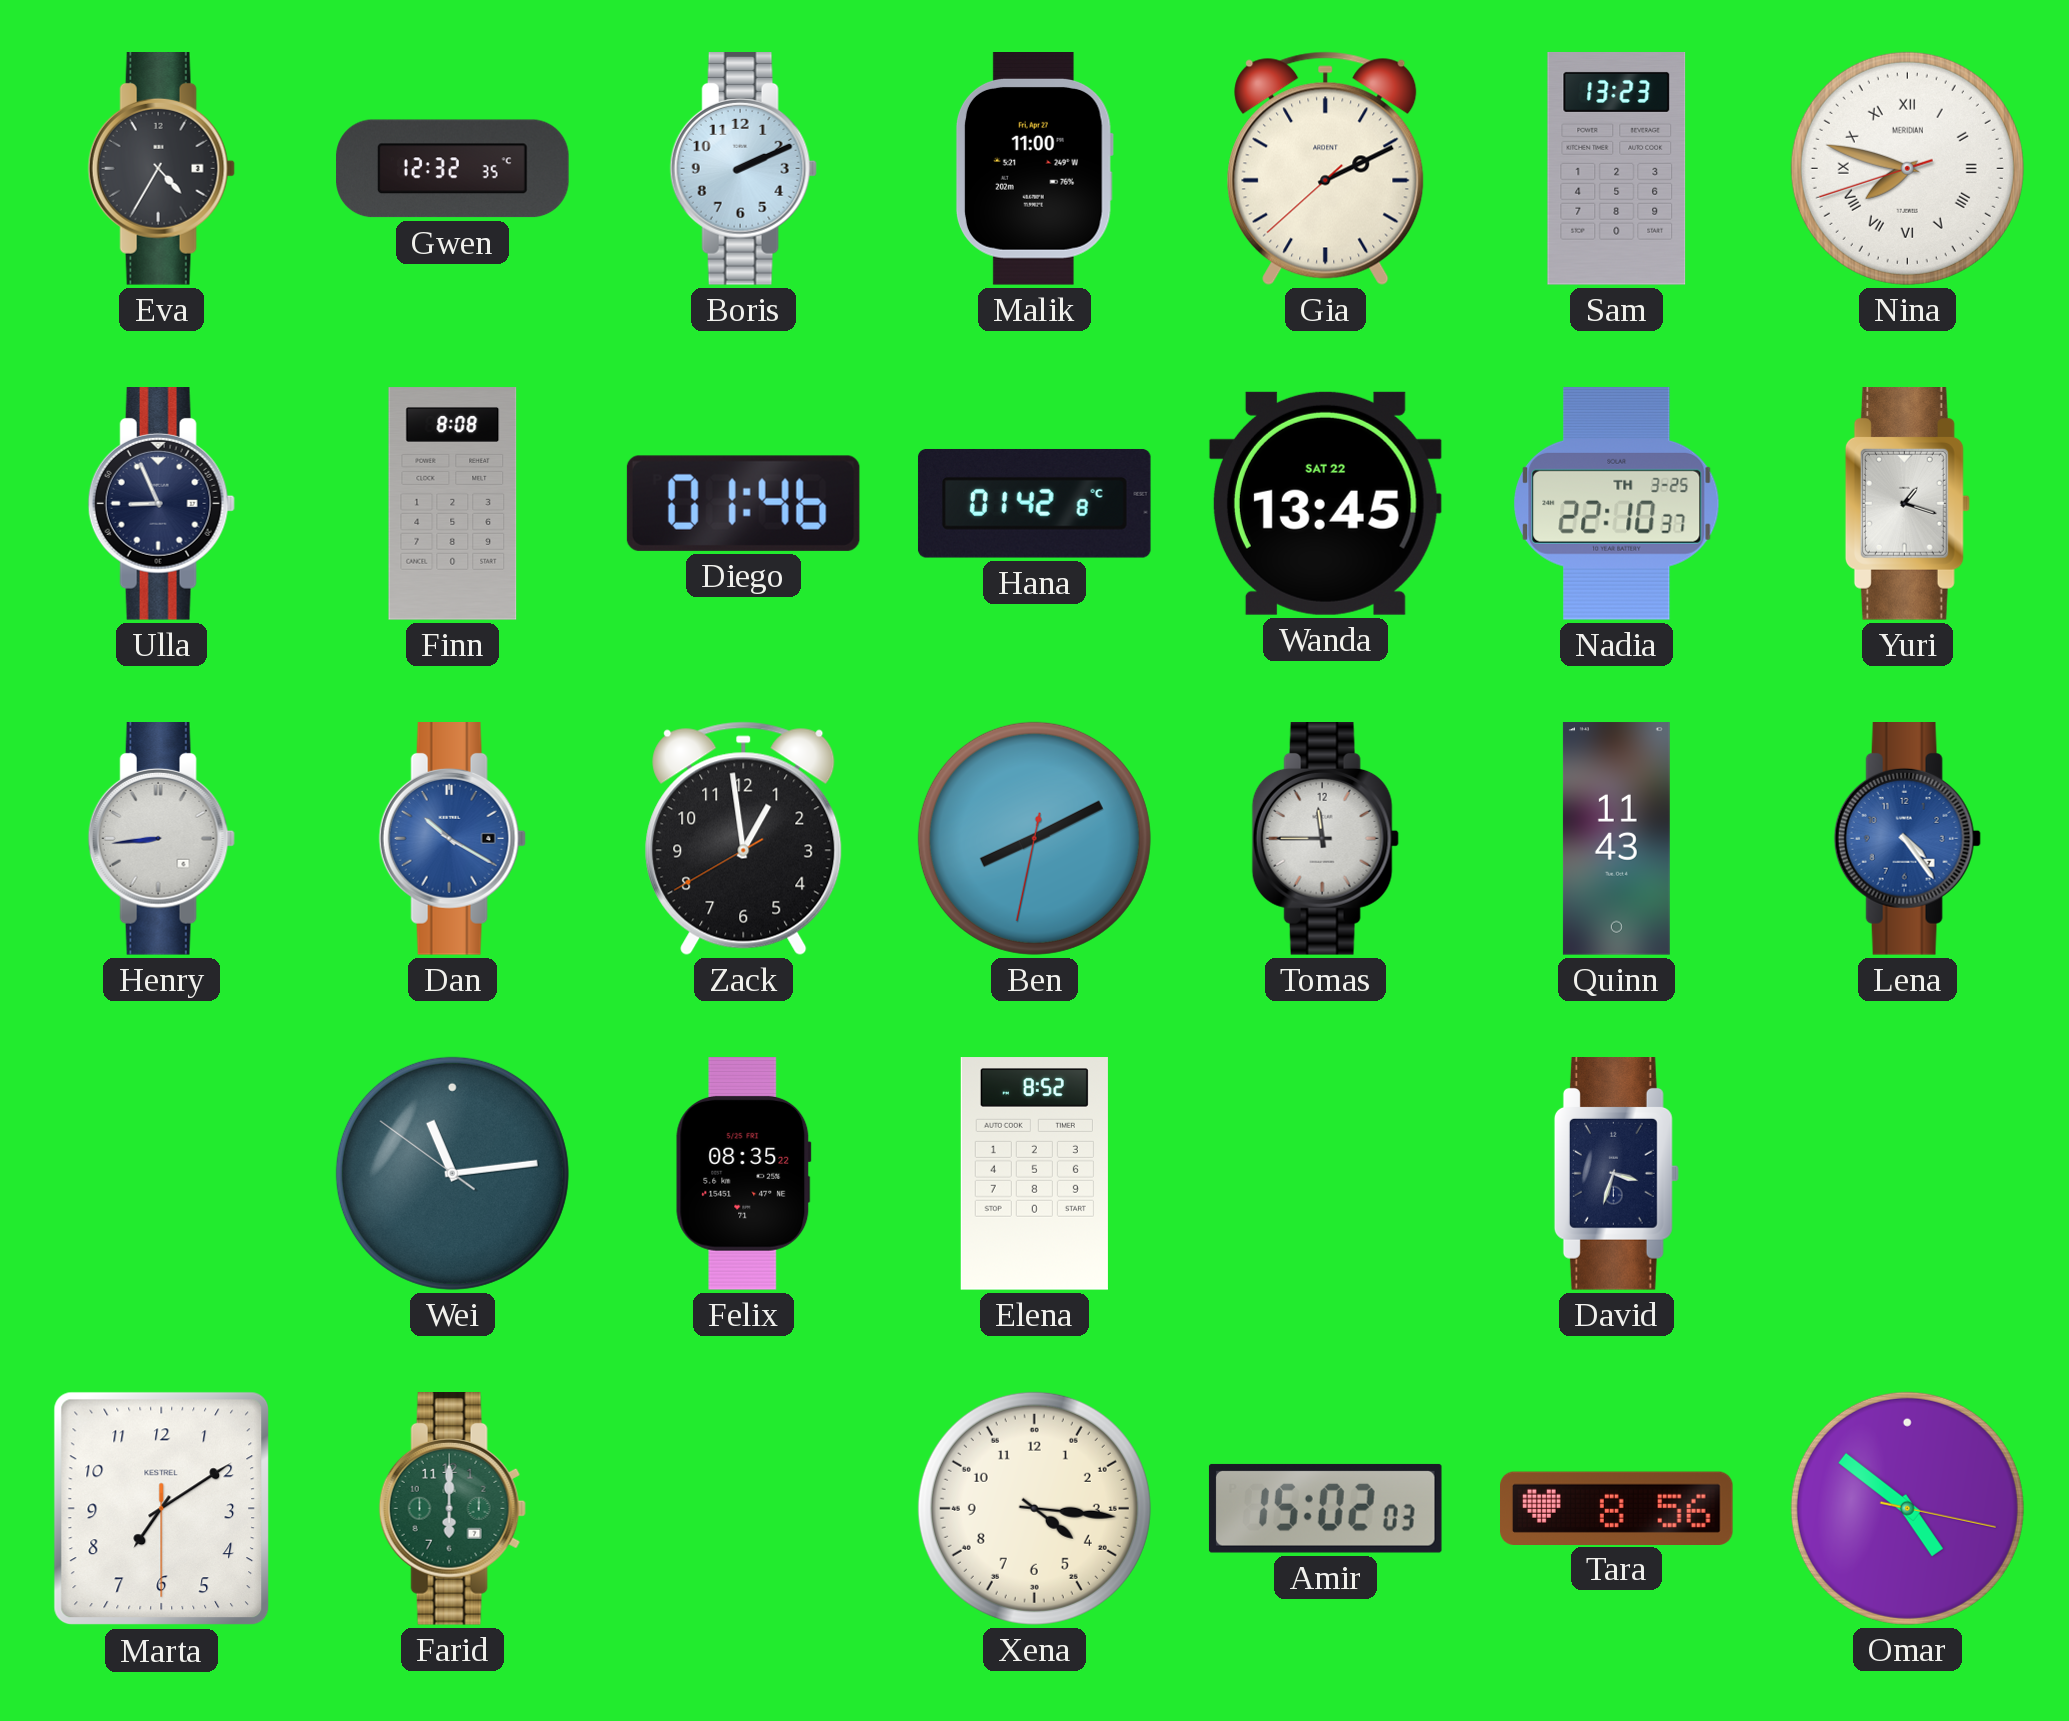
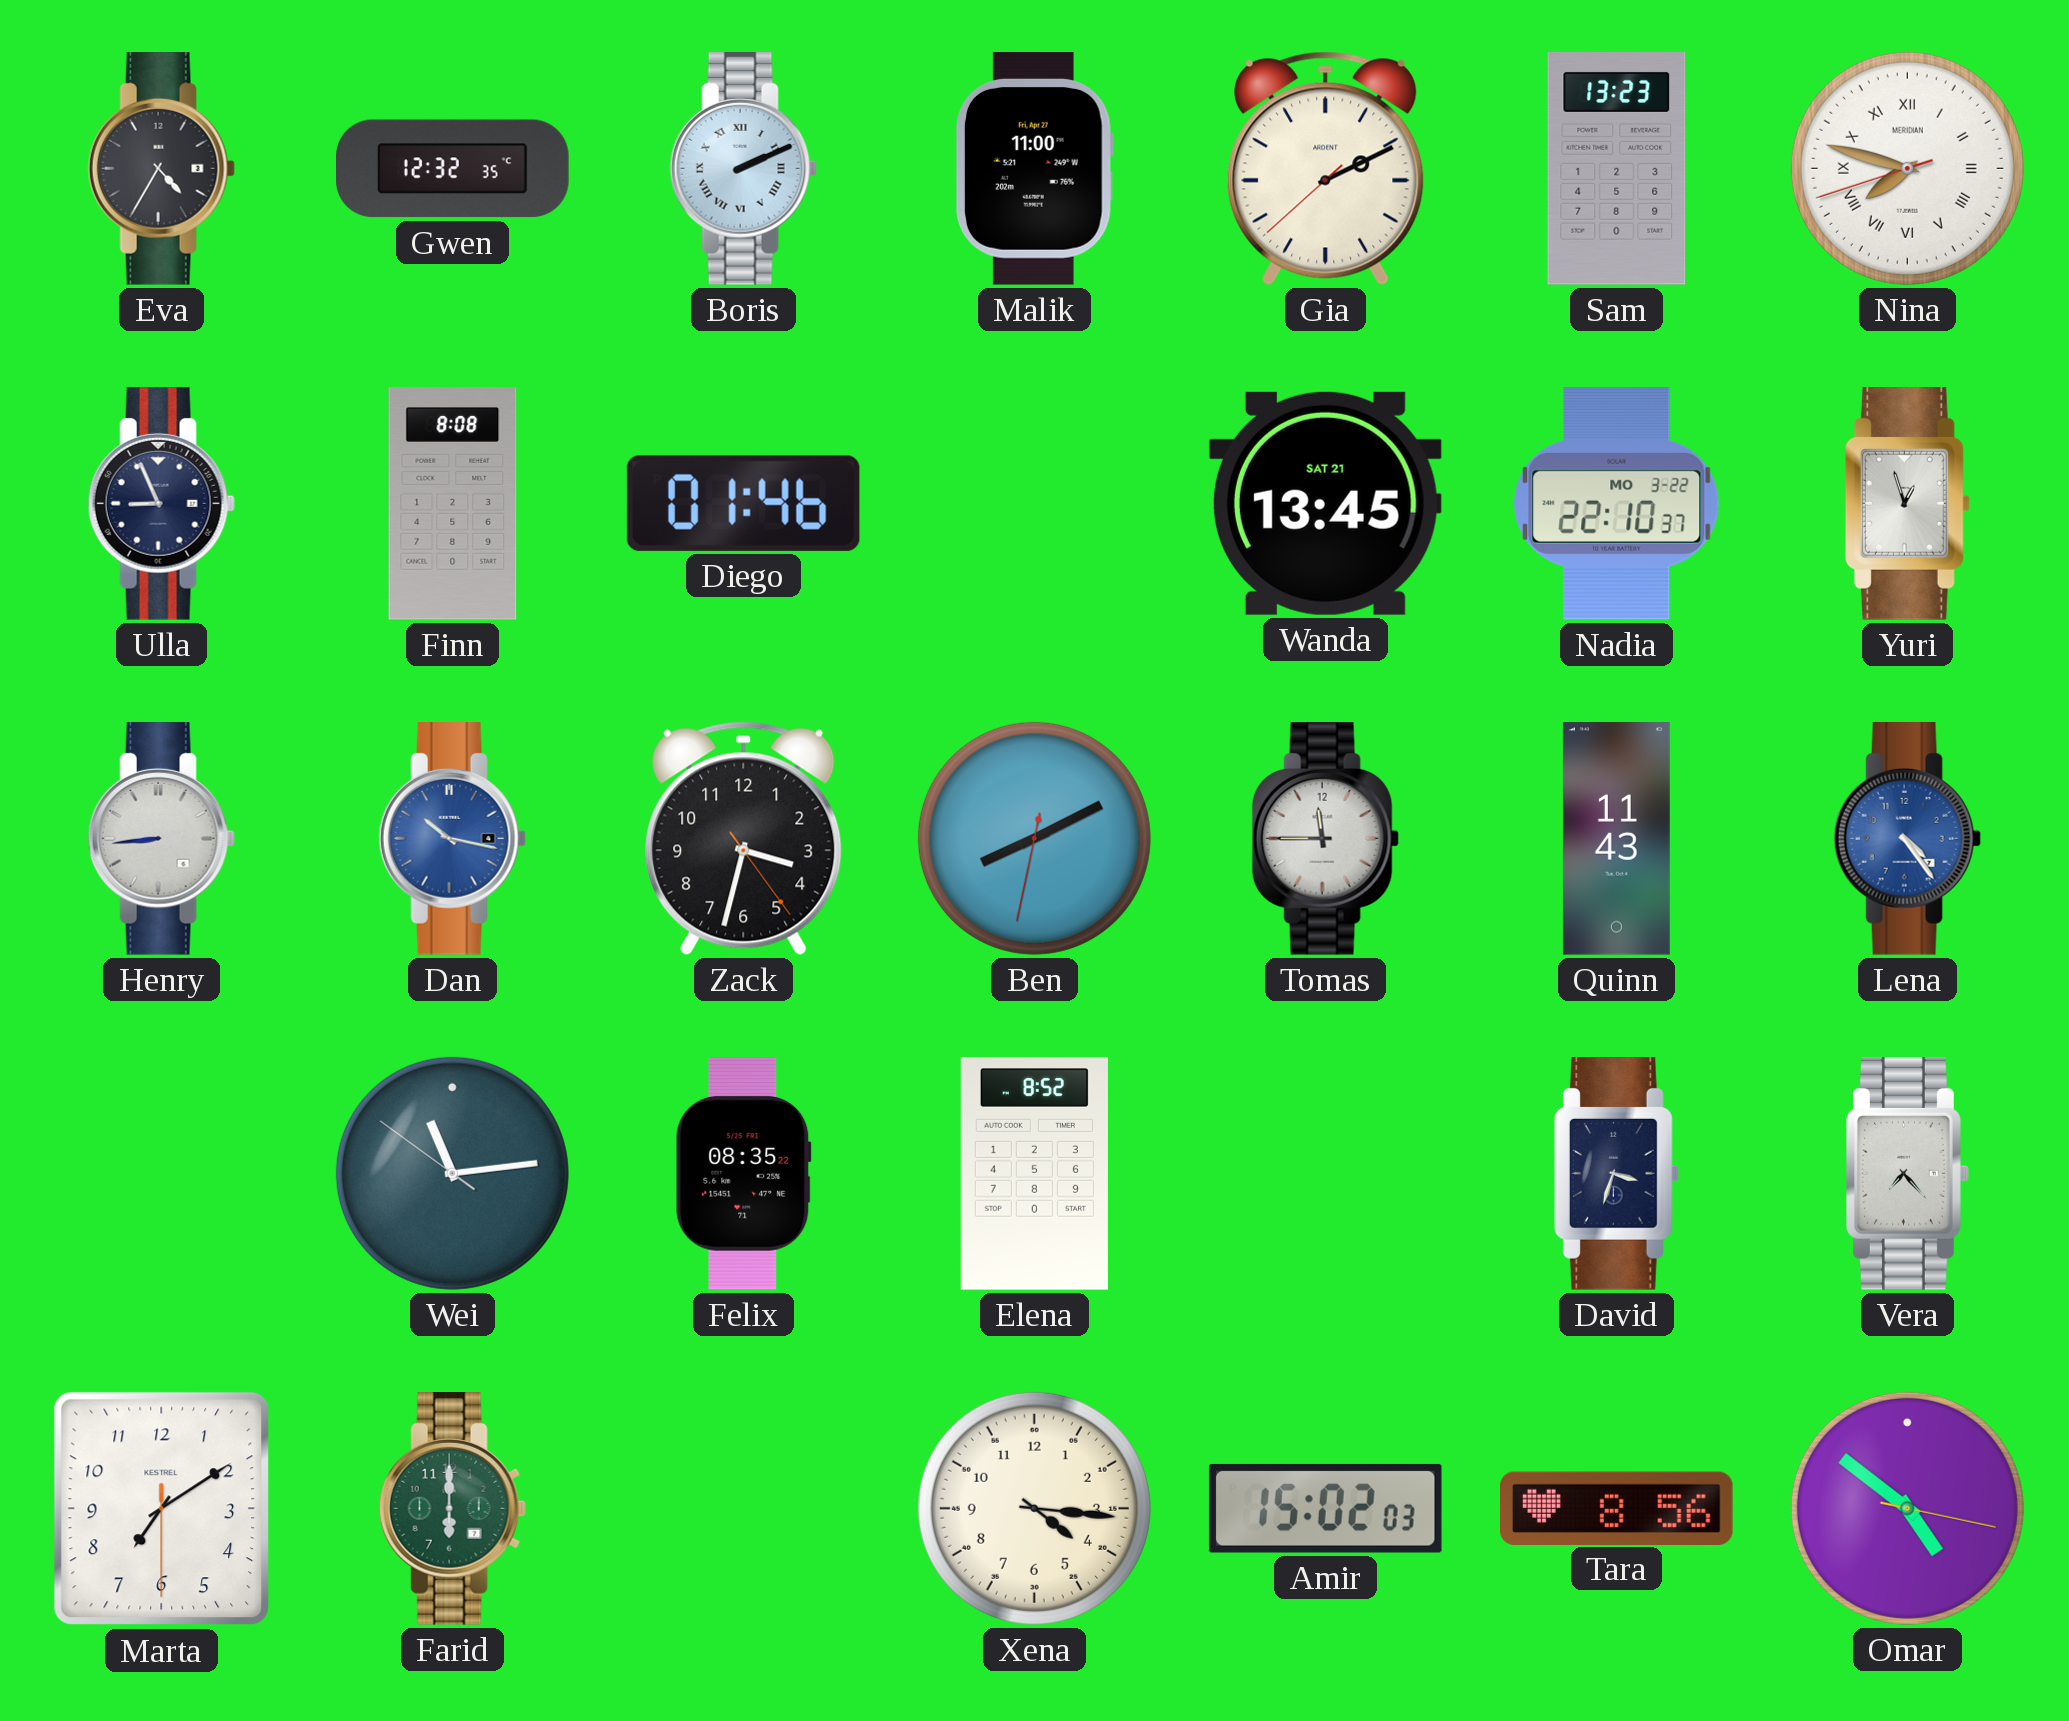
Boris numerals: Arabic -> Roman
Hana: 01:42 -> none
Wanda date: SAT 22 -> SAT 21
Nadia date: TH 3-25 -> MO 3-22
Yuri: 1:18 -> 12:57
Dan: 10:20 -> 10:17
Zack: 12:58 -> 3:32
Vera: none -> 7:23
